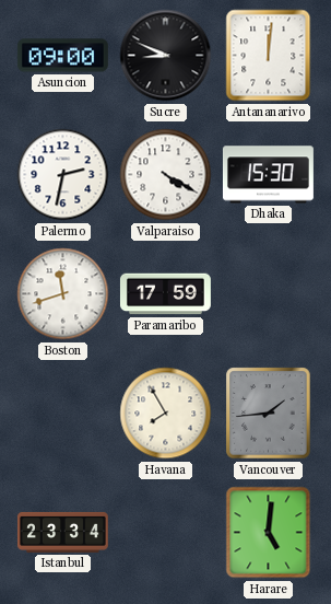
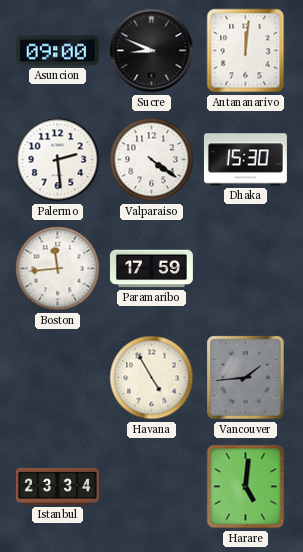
Palermo: 2:32 -> 2:29
Valparaiso: 4:20 -> 4:21
Boston: 11:42 -> 11:44
Havana: 7:55 -> 4:55
